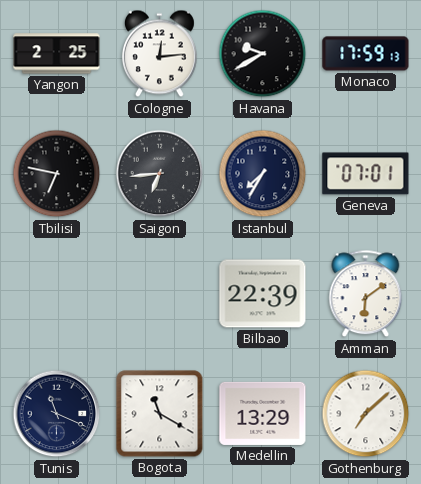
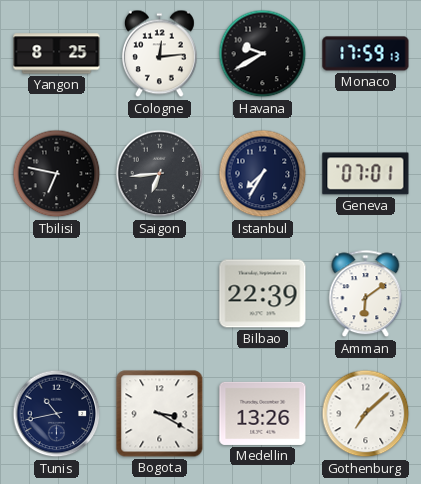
Yangon: 2:25 -> 8:25
Tunis: 11:19 -> 10:43
Bogota: 11:20 -> 3:20
Medellin: 13:29 -> 13:26
